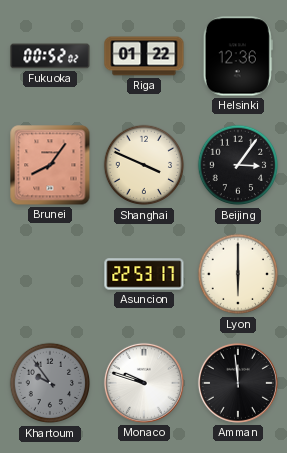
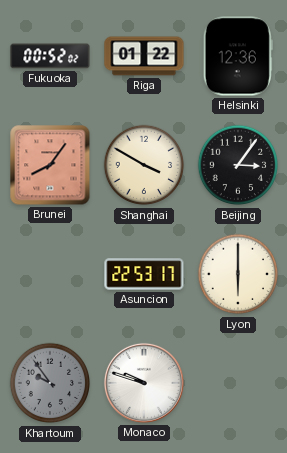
Shanghai: 3:49 -> 3:50
Amman: 11:59 -> none
